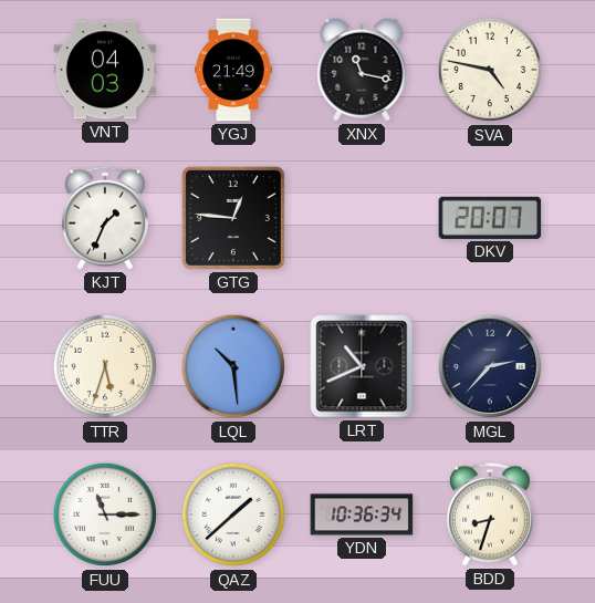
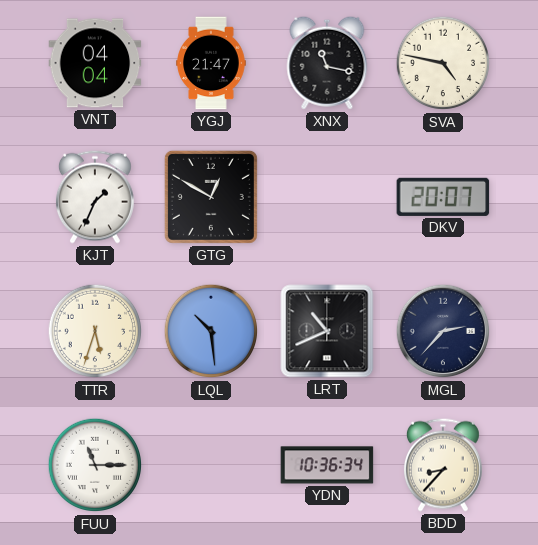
VNT: 04:03 -> 04:04
YGJ: 21:49 -> 21:47
GTG: 12:46 -> 12:50
QAZ: 1:38 -> none
BDD: 8:33 -> 8:37
